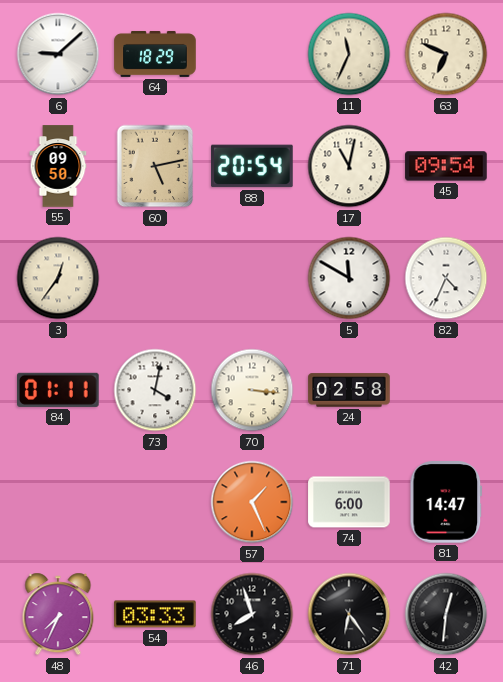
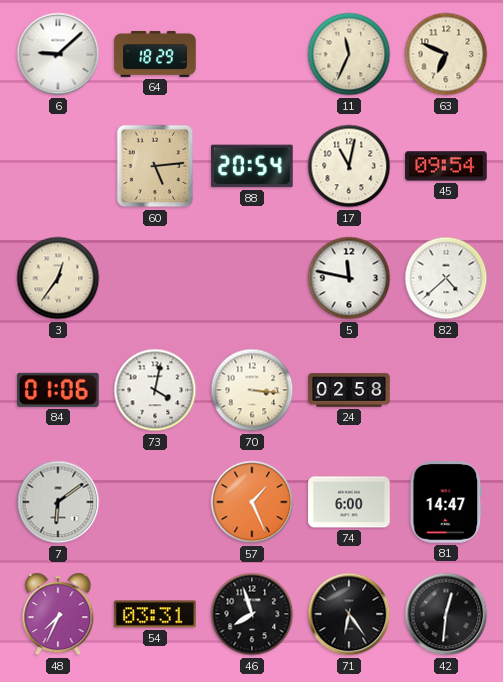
55: 09:50 -> none
60: 5:13 -> 5:14
5: 11:50 -> 11:47
82: 4:34 -> 4:38
84: 01:11 -> 01:06
7: none -> 6:09
54: 03:33 -> 03:31
